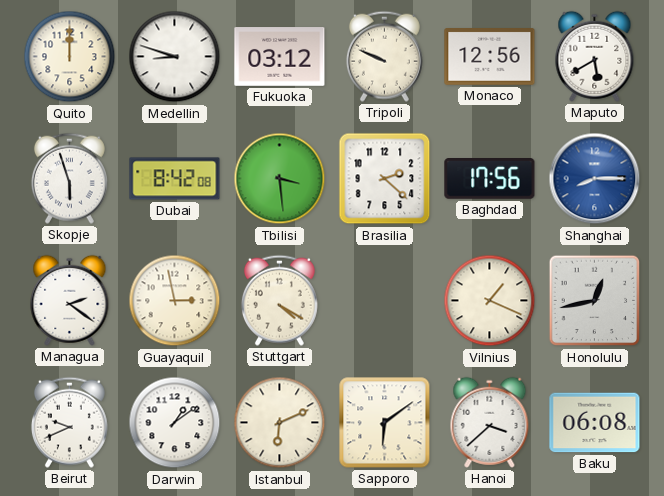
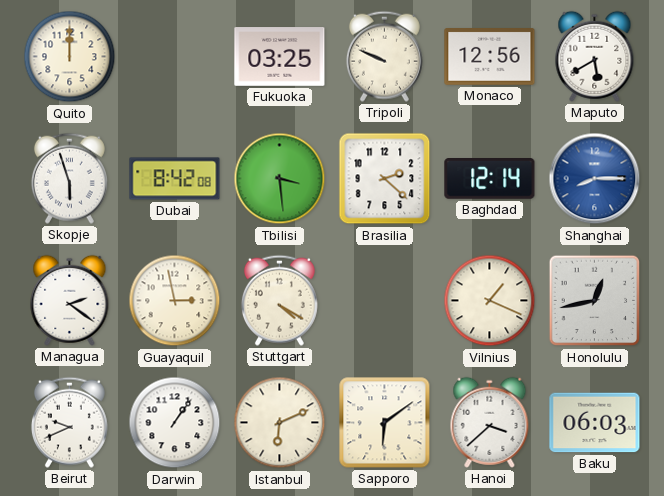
Medellin: 8:48 -> none
Fukuoka: 03:12 -> 03:25
Baghdad: 17:56 -> 12:14
Darwin: 1:09 -> 1:06
Baku: 06:08 -> 06:03
